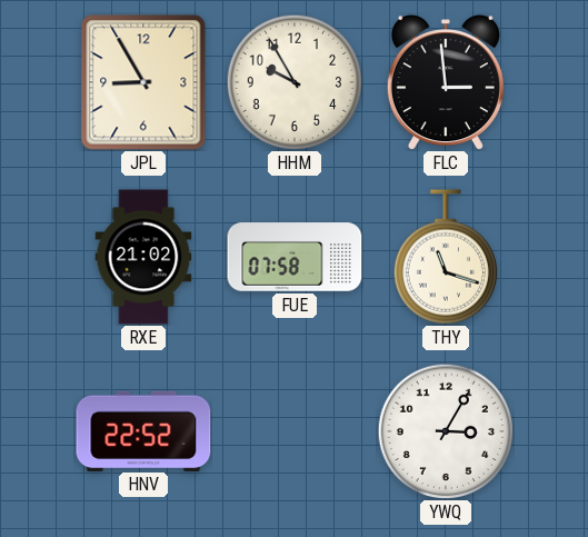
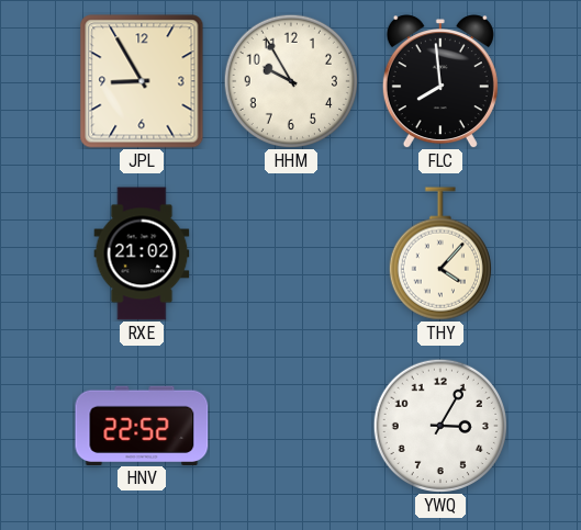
FLC: 2:59 -> 7:59
FUE: 07:58 -> none
THY: 11:18 -> 4:07
